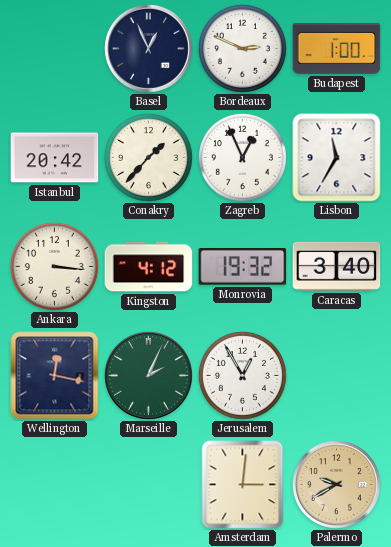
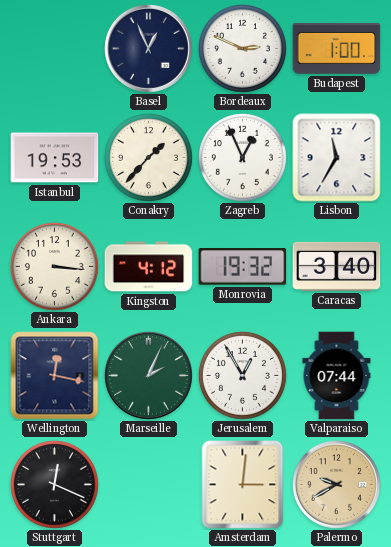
Istanbul: 20:42 -> 19:53
Valparaiso: none -> 07:44
Stuttgart: none -> 12:19
